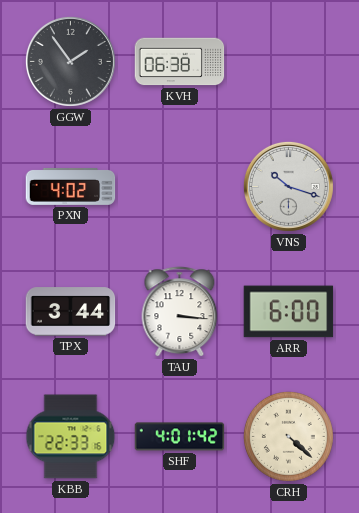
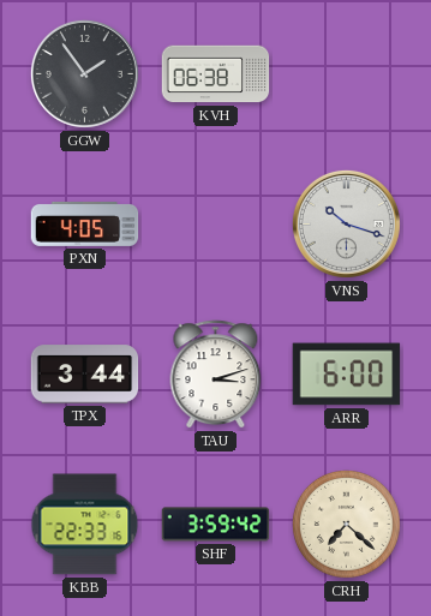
PXN: 4:02 -> 4:05
TAU: 3:16 -> 3:12
SHF: 4:01 -> 3:59
CRH: 4:22 -> 7:22
